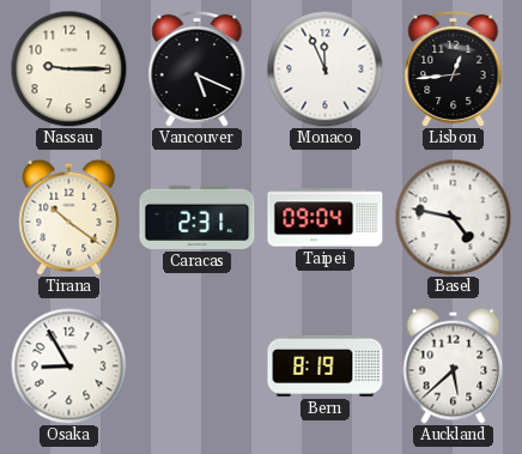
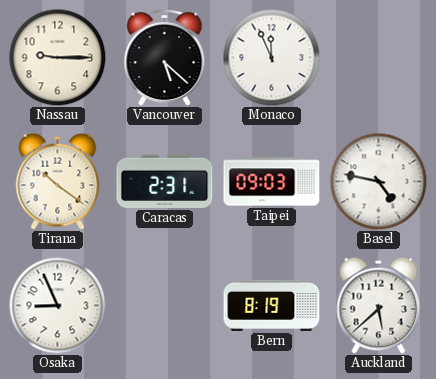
Vancouver: 5:19 -> 5:22
Lisbon: 12:44 -> none
Taipei: 09:04 -> 09:03
Osaka: 8:55 -> 8:56
